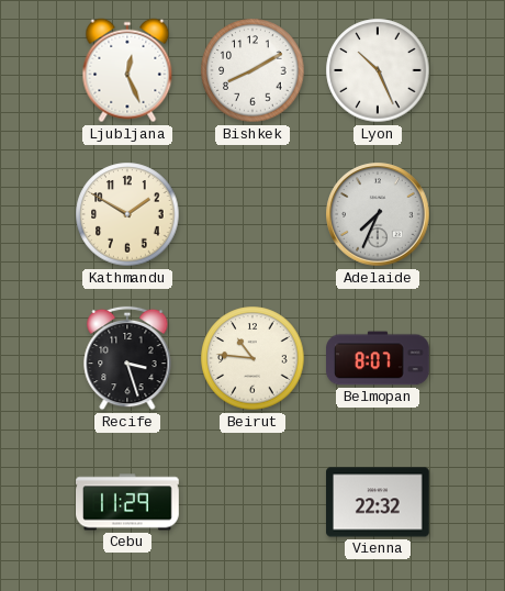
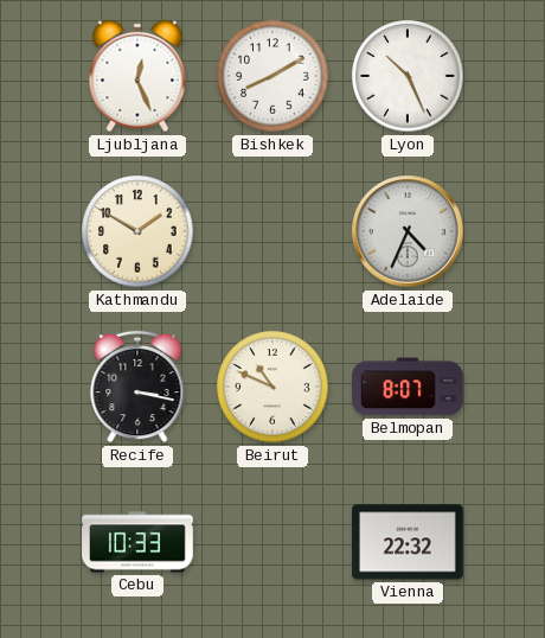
Adelaide: 7:34 -> 4:34
Recife: 3:27 -> 3:17
Beirut: 10:46 -> 10:49
Cebu: 11:29 -> 10:33
